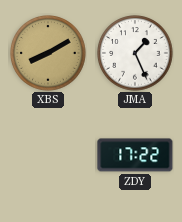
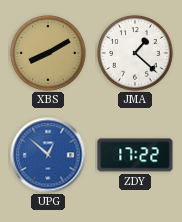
JMA: 1:26 -> 1:22
UPG: none -> 12:52
